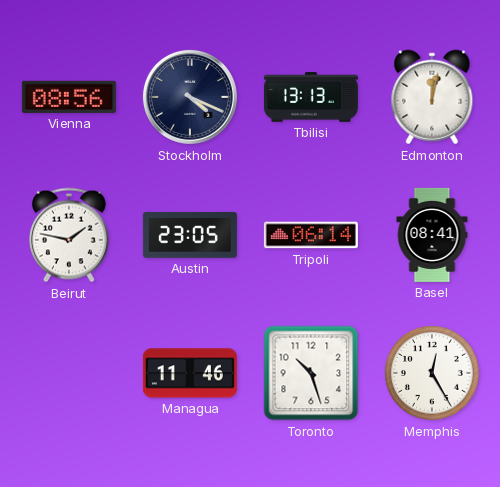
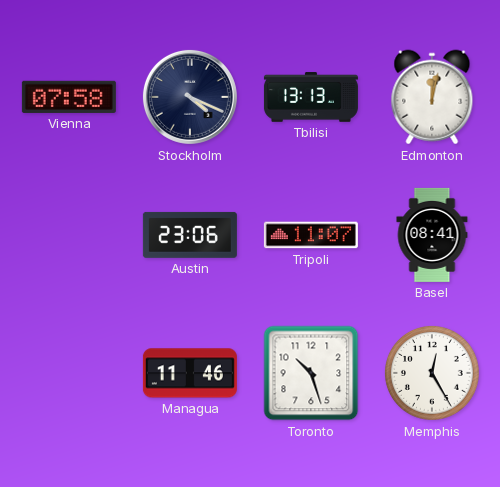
Vienna: 08:56 -> 07:58
Beirut: 1:47 -> none
Austin: 23:05 -> 23:06
Tripoli: 06:14 -> 11:07
